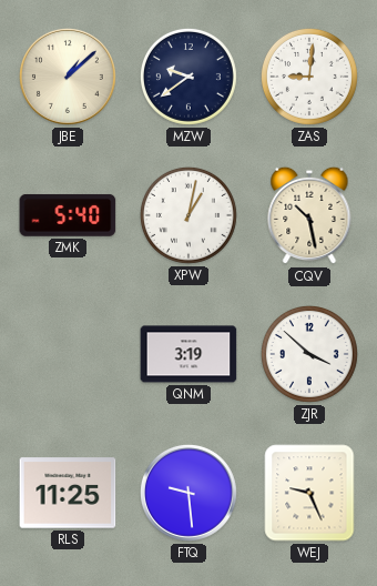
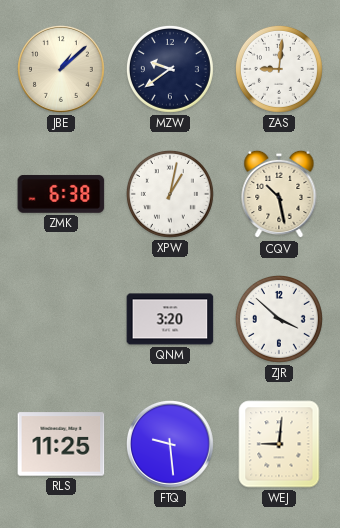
ZMK: 5:40 -> 6:38
QNM: 3:19 -> 3:20
WEJ: 9:26 -> 9:01
